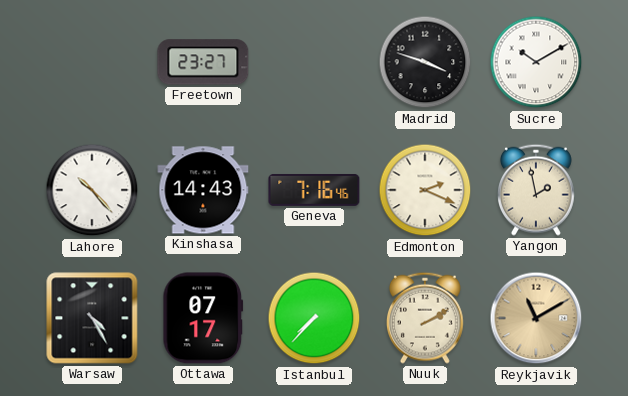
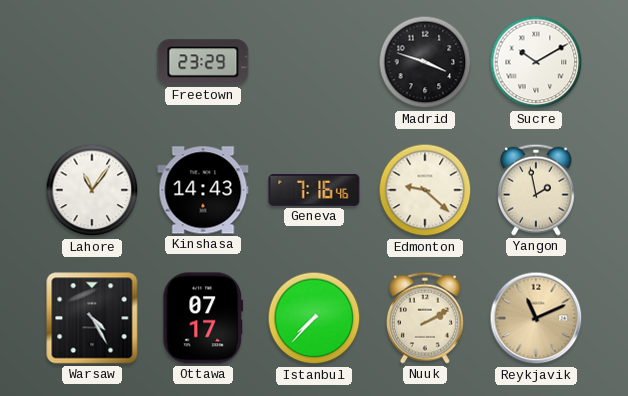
Freetown: 23:27 -> 23:29
Lahore: 10:23 -> 11:06
Edmonton: 2:19 -> 9:22
Reykjavik: 11:10 -> 11:11
